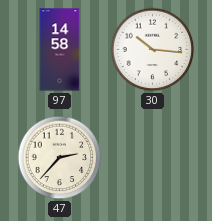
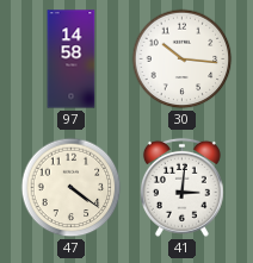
47: 2:37 -> 4:21
41: none -> 3:01
